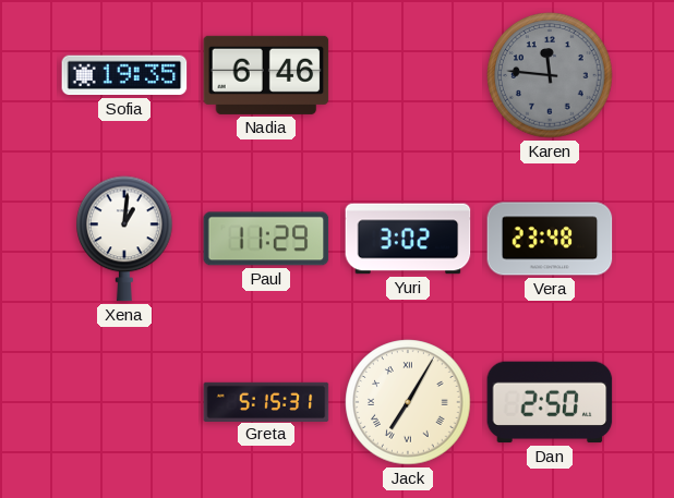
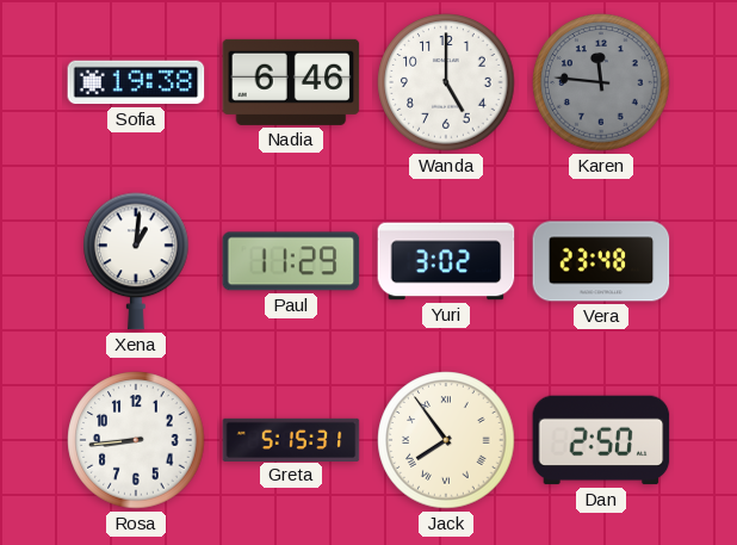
Sofia: 19:35 -> 19:38
Wanda: none -> 5:00
Rosa: none -> 8:44
Jack: 7:05 -> 7:54
